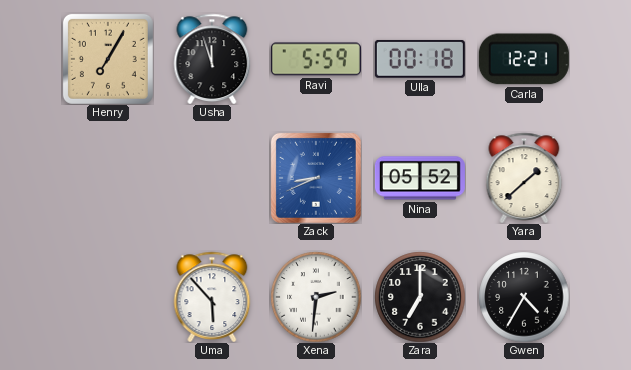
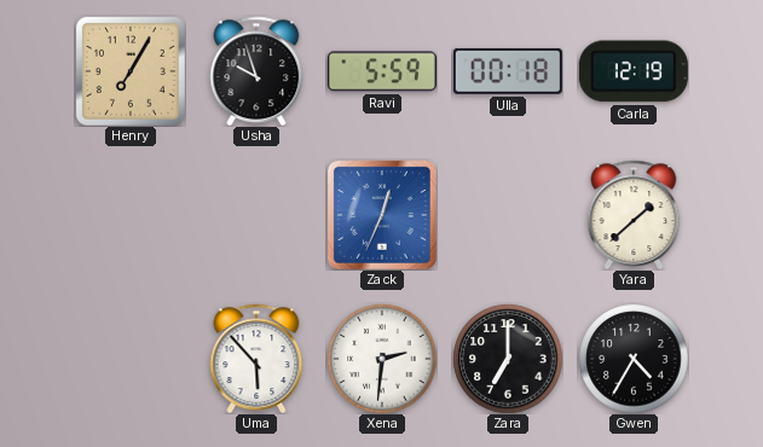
Usha: 11:57 -> 9:57
Carla: 12:21 -> 12:19
Zack: 8:41 -> 12:34
Nina: 05:52 -> none
